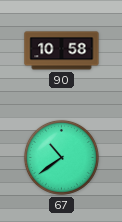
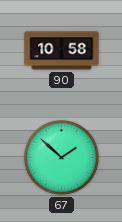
67: 10:39 -> 1:52
